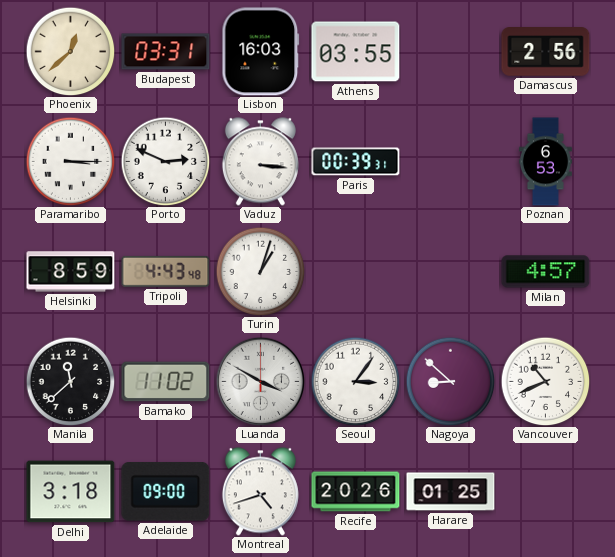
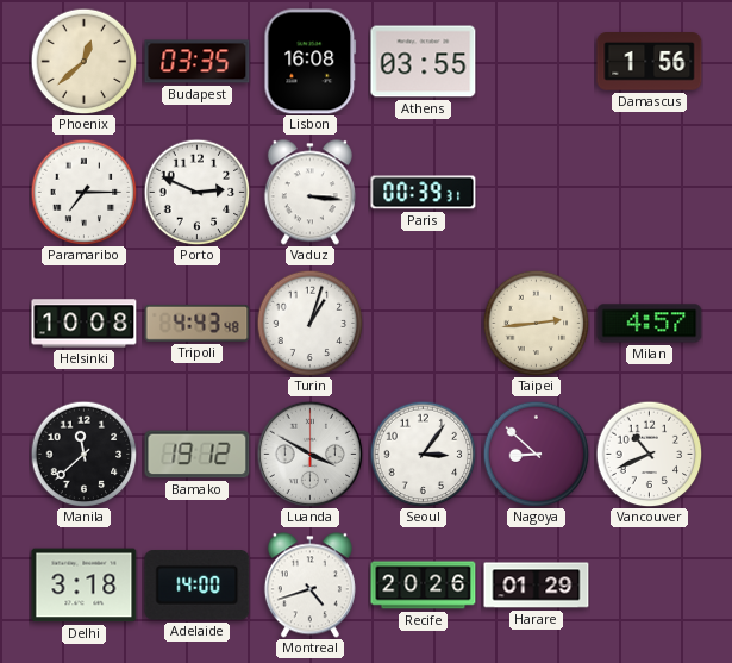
Budapest: 03:31 -> 03:35
Lisbon: 16:03 -> 16:08
Damascus: 2:56 -> 1:56
Paramaribo: 3:15 -> 7:15
Poznan: 6:53 -> none
Helsinki: 8:59 -> 10:08
Taipei: none -> 2:44
Bamako: 11:02 -> 19:12
Adelaide: 09:00 -> 14:00
Harare: 01:25 -> 01:29
